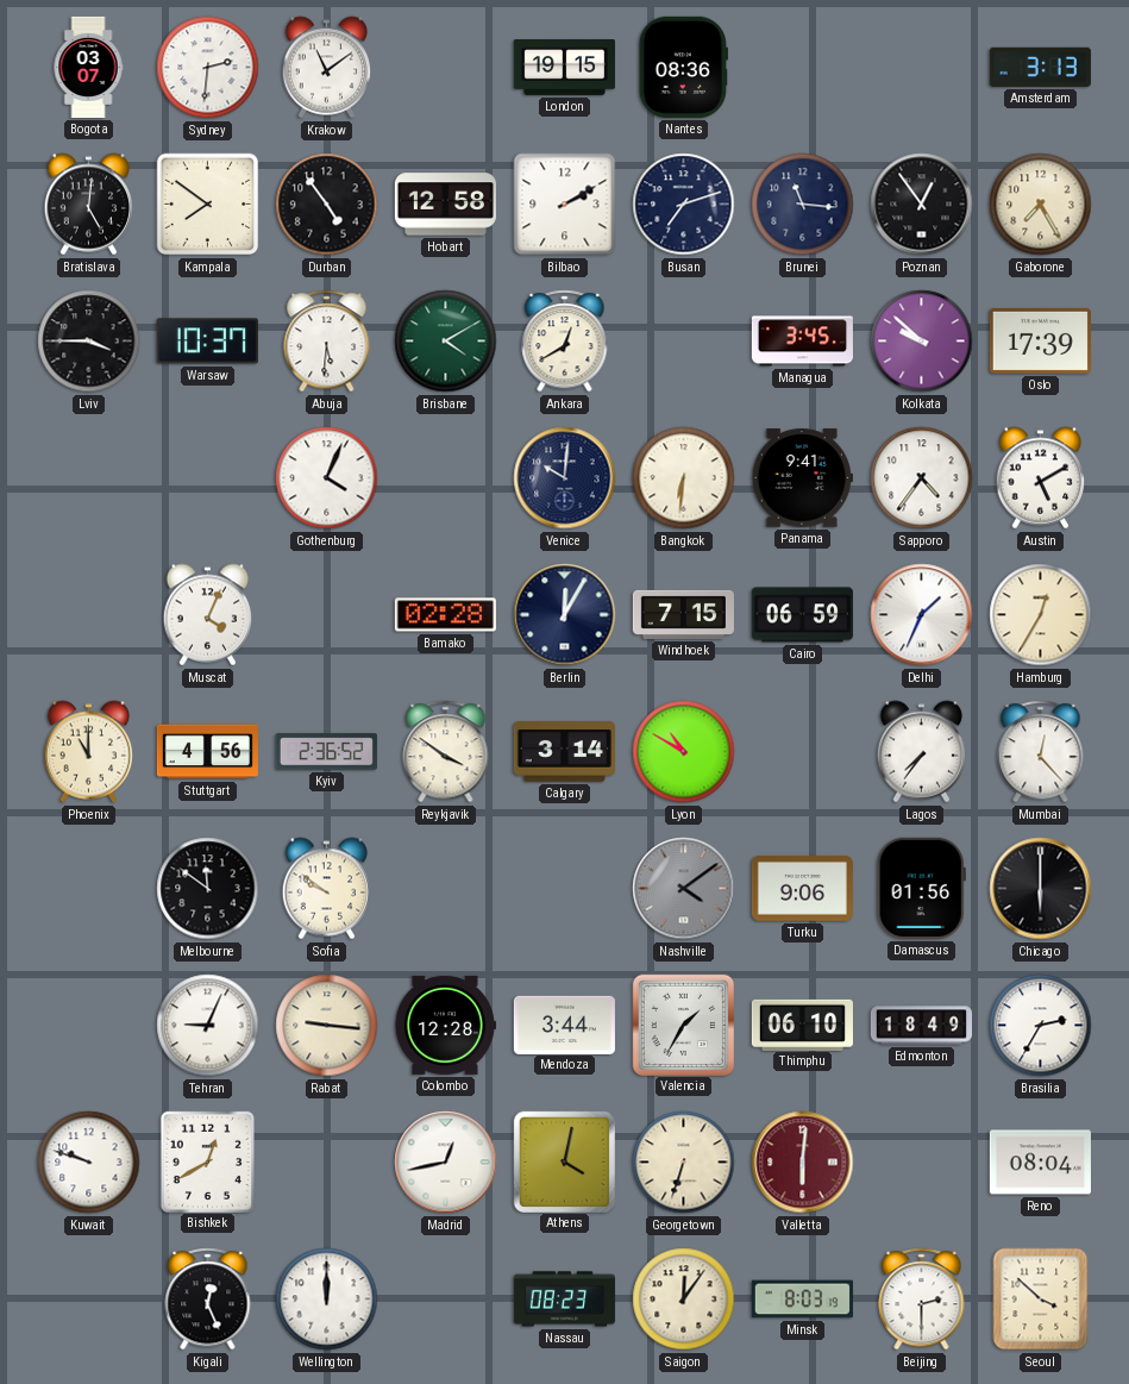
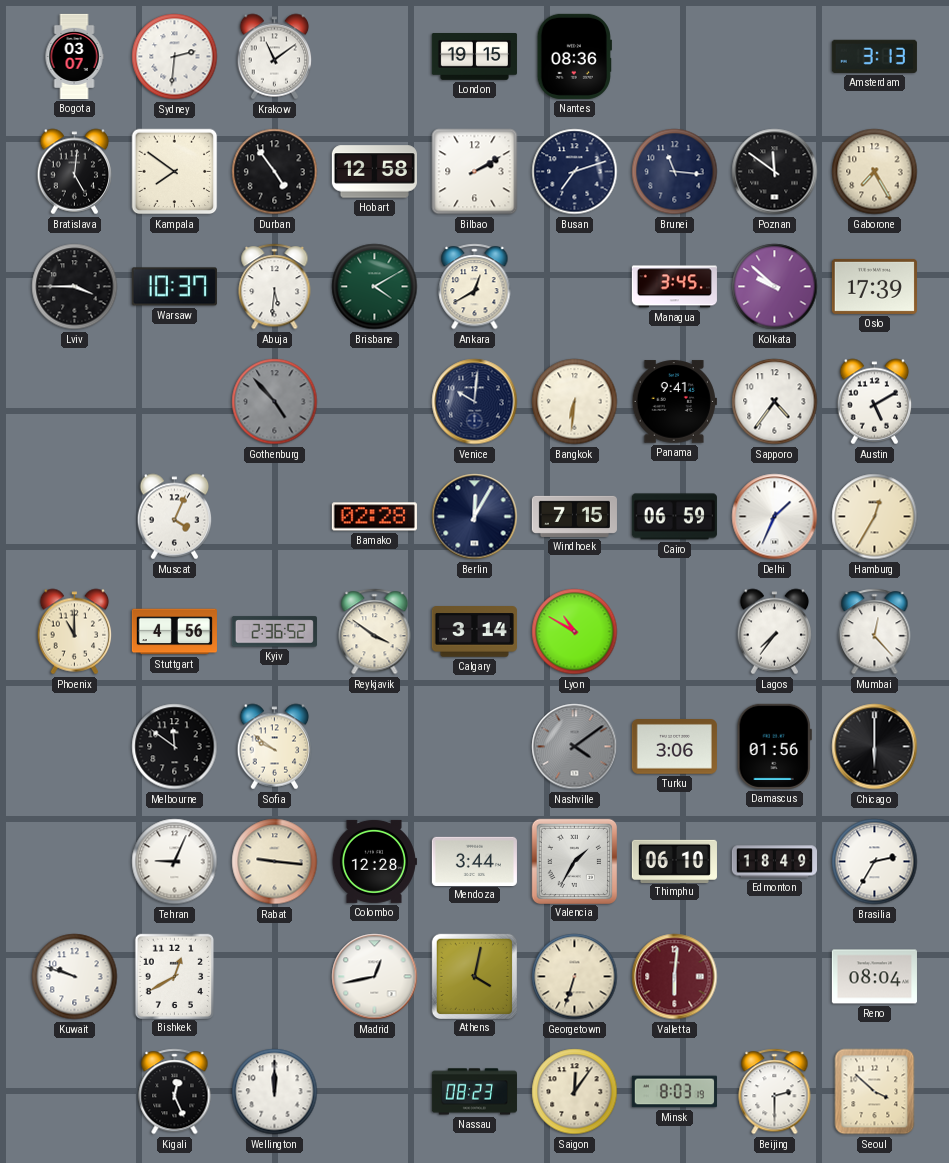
Poznan: 12:54 -> 11:51
Gothenburg: 4:04 -> 4:53
Gothenburg dial: white -> grey
Turku: 9:06 -> 3:06
